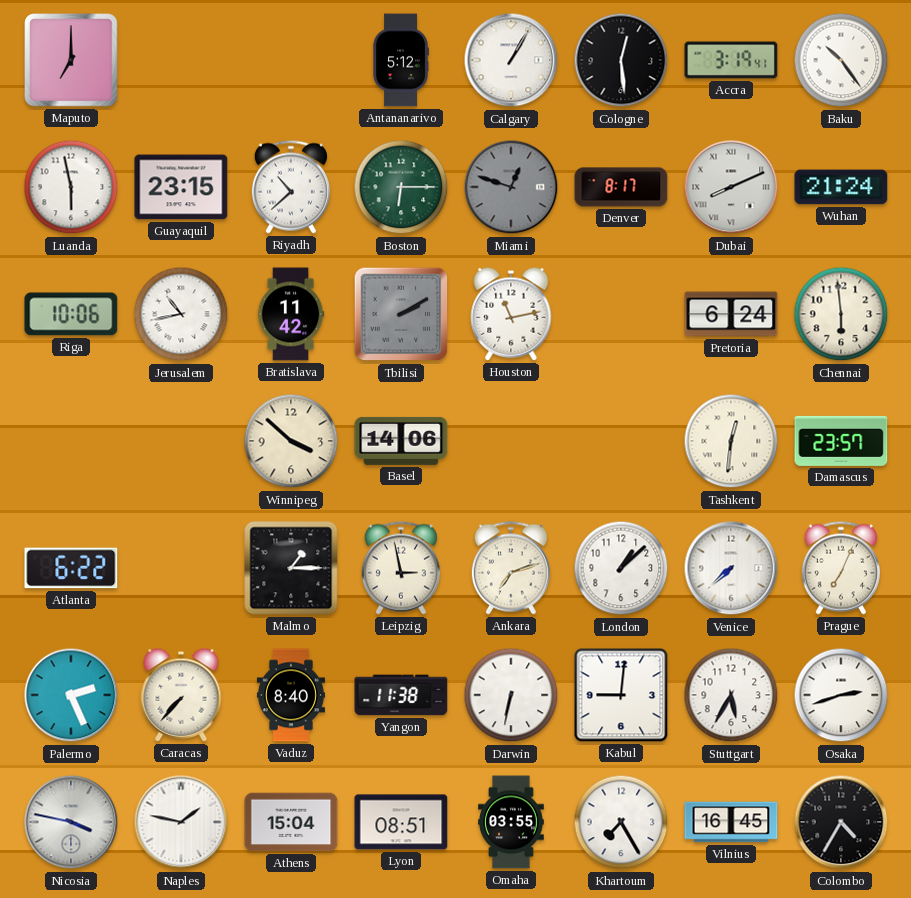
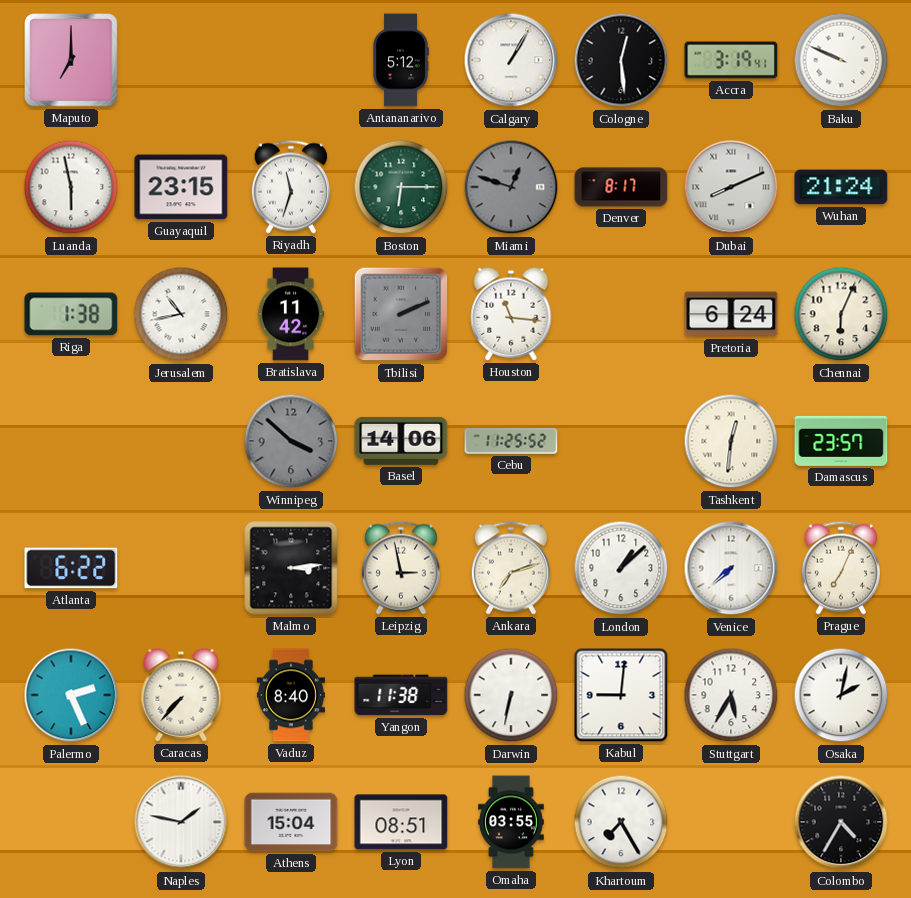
Baku: 10:24 -> 9:49
Riyadh: 10:38 -> 11:33
Riga: 10:06 -> 1:38
Tbilisi: 2:10 -> 2:11
Houston: 11:13 -> 11:16
Chennai: 5:59 -> 6:04
Winnipeg dial: cream -> grey
Cebu: none -> 11:25
Malmo: 1:15 -> 3:14
Osaka: 2:42 -> 2:02
Nicosia: 3:47 -> none
Vilnius: 16:45 -> none
